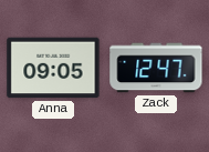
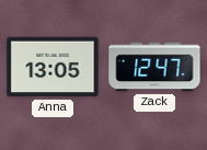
Anna: 09:05 -> 13:05
